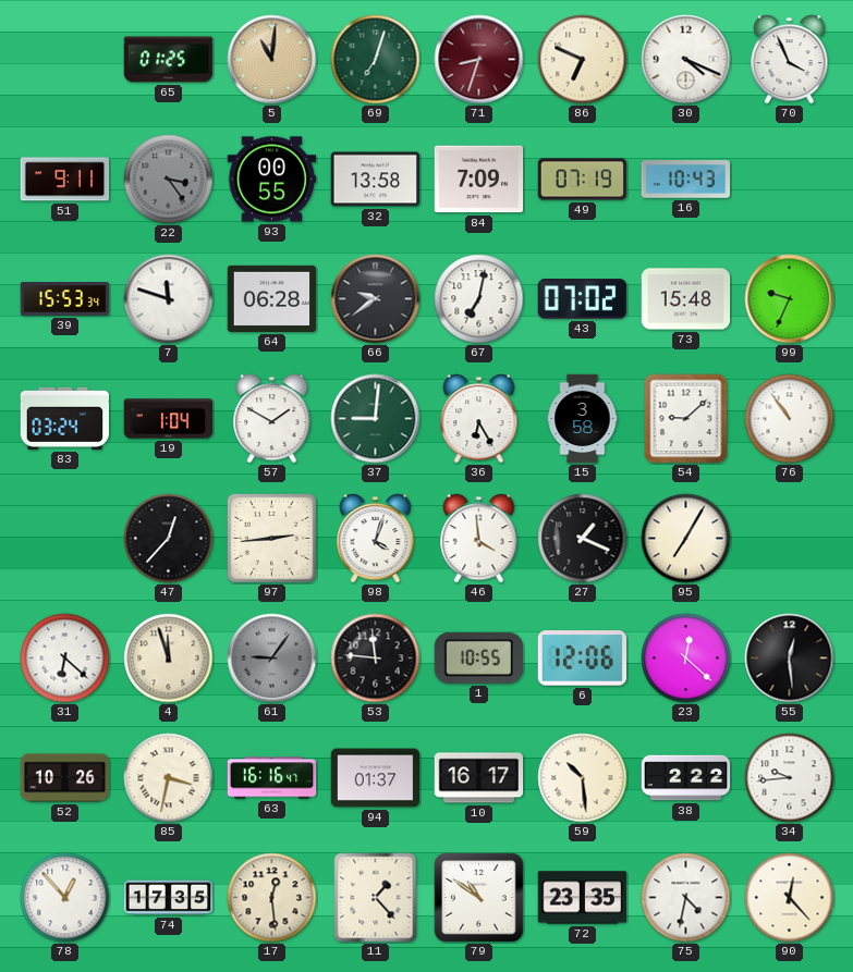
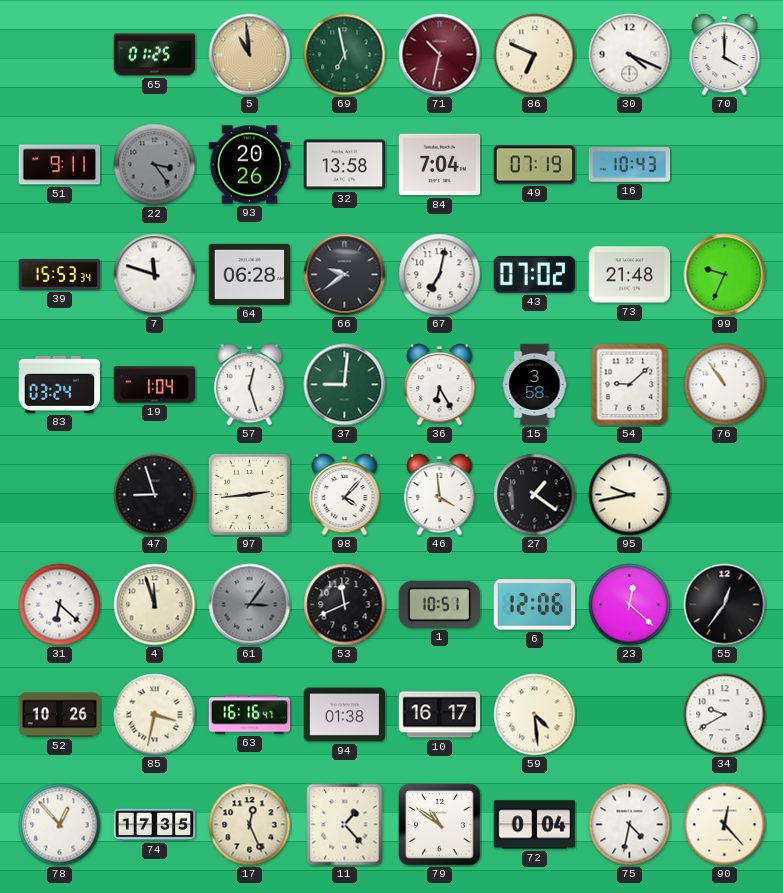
5: 11:01 -> 10:59
69: 7:03 -> 6:58
71: 8:33 -> 10:32
70: 3:56 -> 4:00
93: 00:55 -> 20:26
84: 7:09 -> 7:04
73: 15:48 -> 21:48
57: 1:50 -> 12:27
47: 12:37 -> 8:57
98: 4:03 -> 4:07
27: 1:19 -> 1:21
95: 7:05 -> 9:43
61: 9:06 -> 3:06
53: 11:46 -> 11:41
1: 10:55 -> 10:51
55: 12:29 -> 12:36
94: 01:37 -> 01:38
59: 10:29 -> 4:29
38: 2:22 -> none
34: 9:44 -> 9:40
17: 12:29 -> 12:26
72: 23:35 -> 0:04
